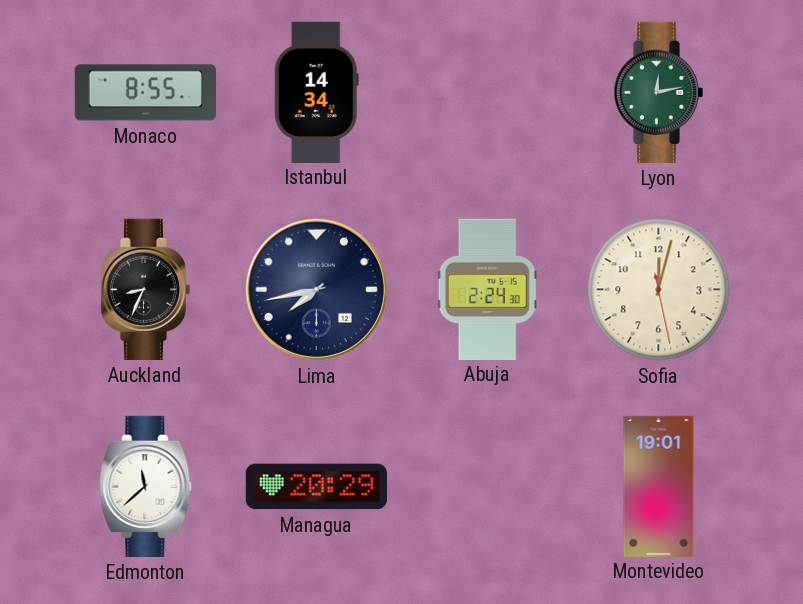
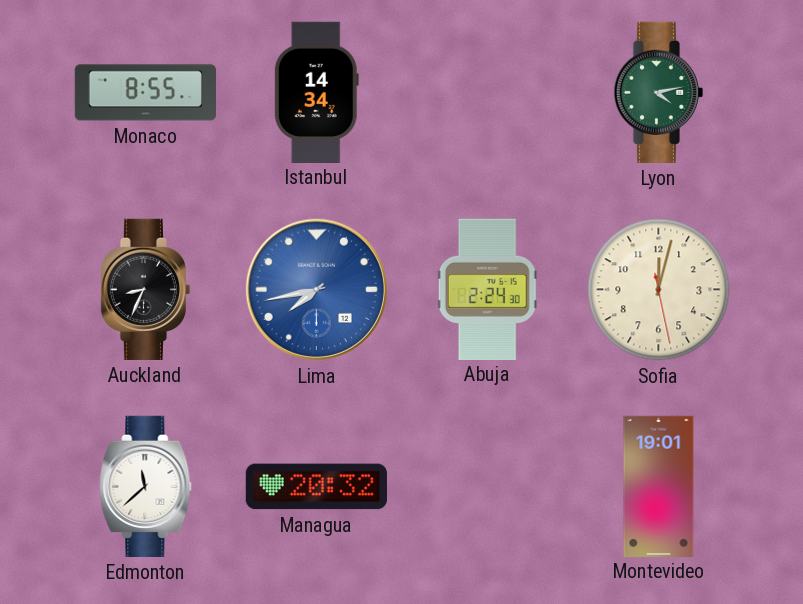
Lyon: 12:13 -> 4:13
Lima dial: navy -> blue
Managua: 20:29 -> 20:32
